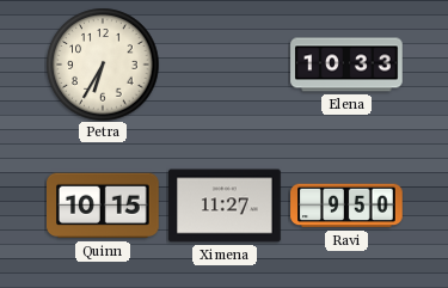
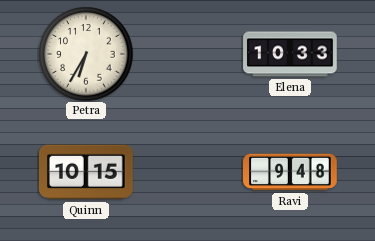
Ximena: 11:27 -> none
Ravi: 9:50 -> 9:48
